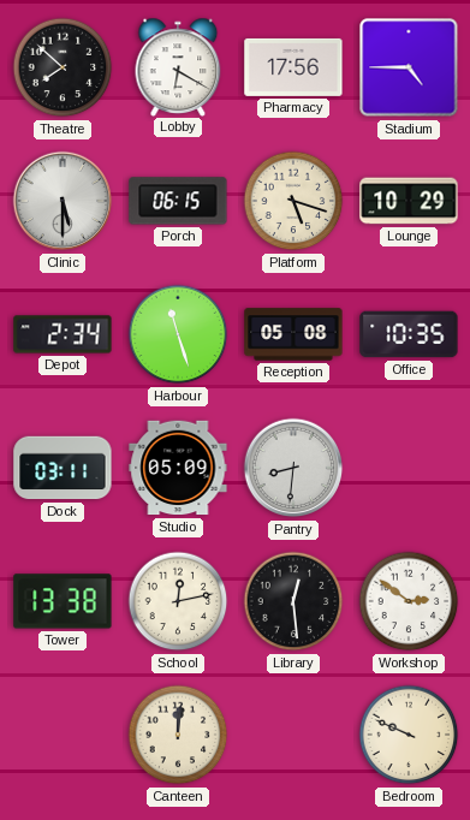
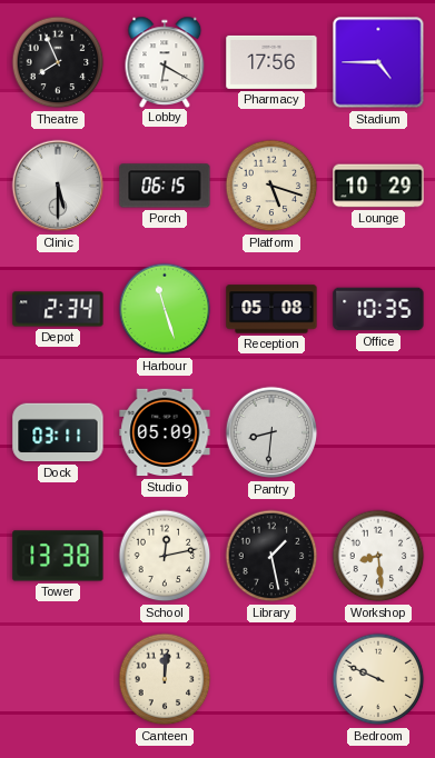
Theatre: 7:52 -> 7:56
Library: 12:29 -> 1:28
Workshop: 2:51 -> 8:29
